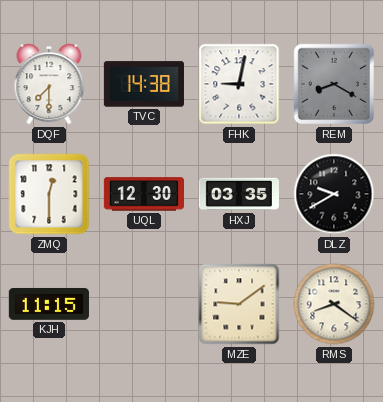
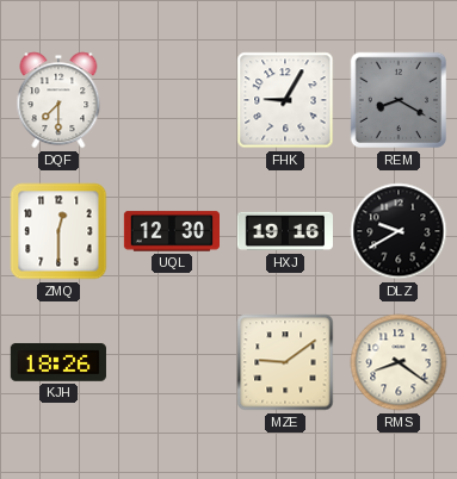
TVC: 14:38 -> none
FHK: 9:02 -> 9:05
HXJ: 03:35 -> 19:16
KJH: 11:15 -> 18:26
